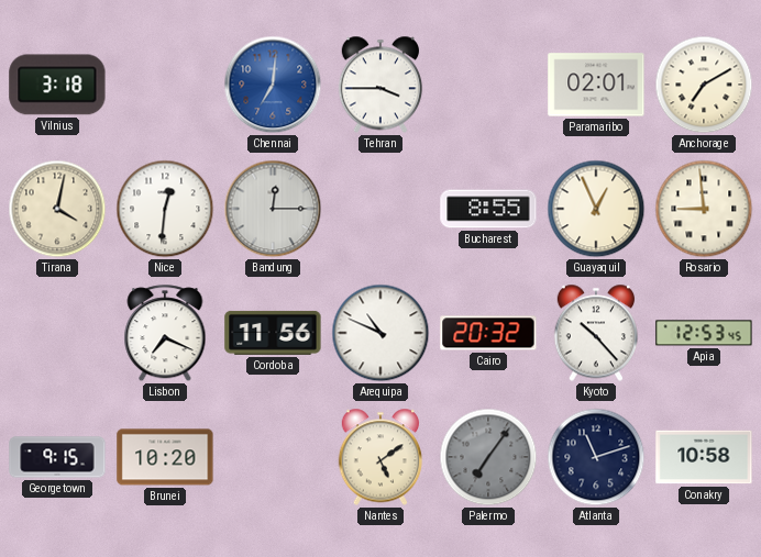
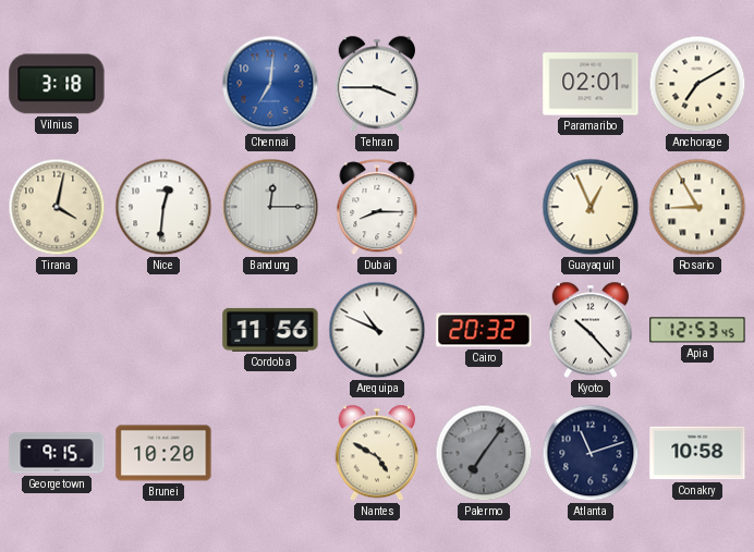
Dubai: none -> 8:15
Bucharest: 8:55 -> none
Rosario: 8:59 -> 8:55
Lisbon: 7:19 -> none
Nantes: 5:09 -> 4:50
